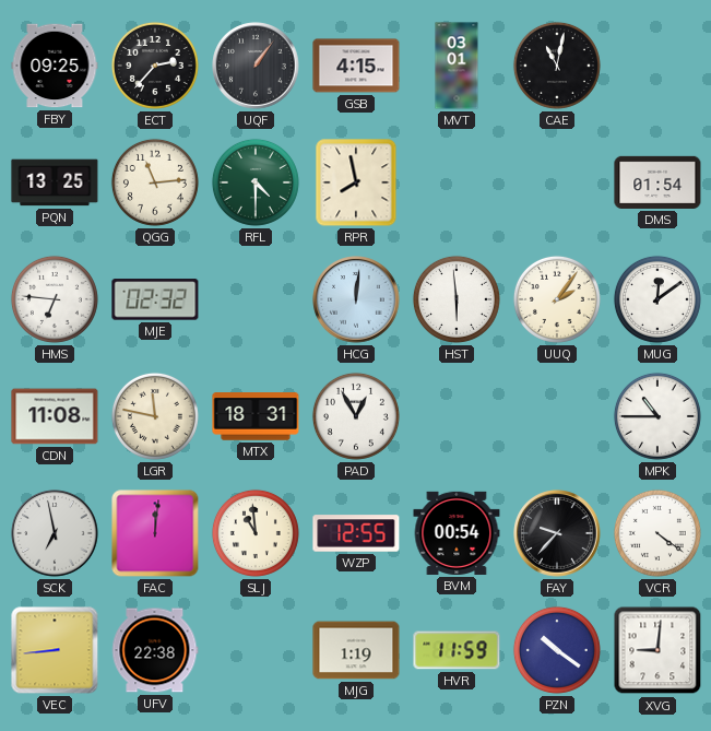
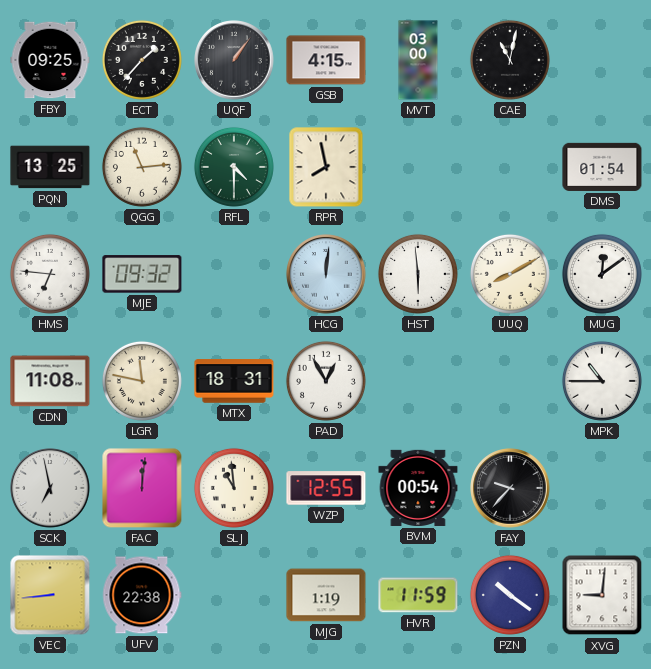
ECT: 2:37 -> 1:37
MVT: 03:01 -> 03:00
MJE: 02:32 -> 09:32
UUQ: 2:06 -> 8:10
VCR: 4:21 -> none
